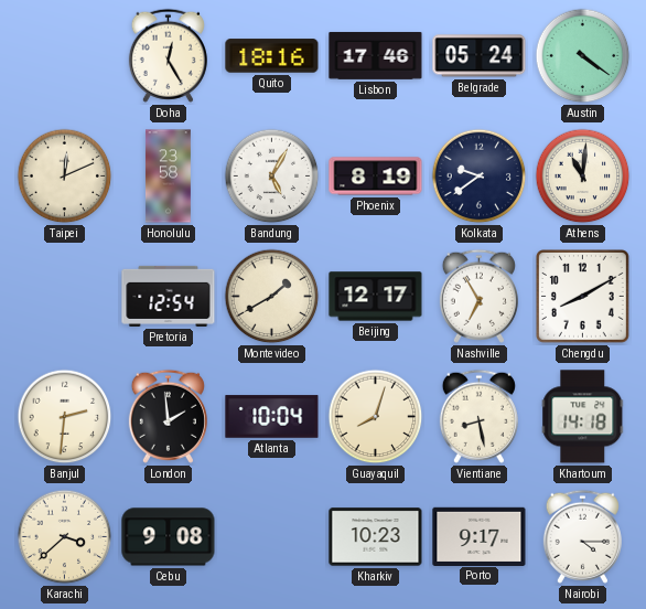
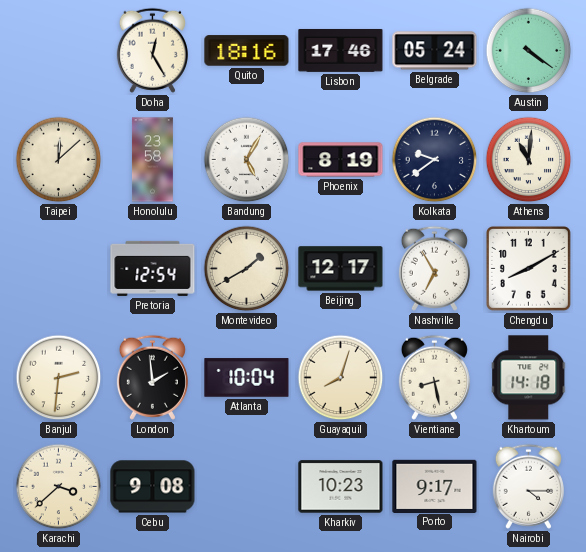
Taipei: 12:11 -> 12:08
